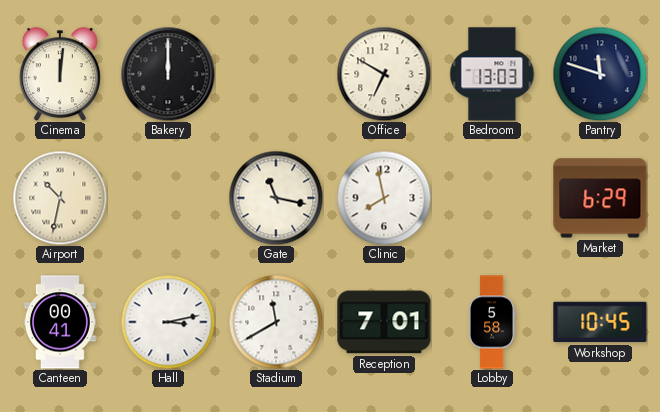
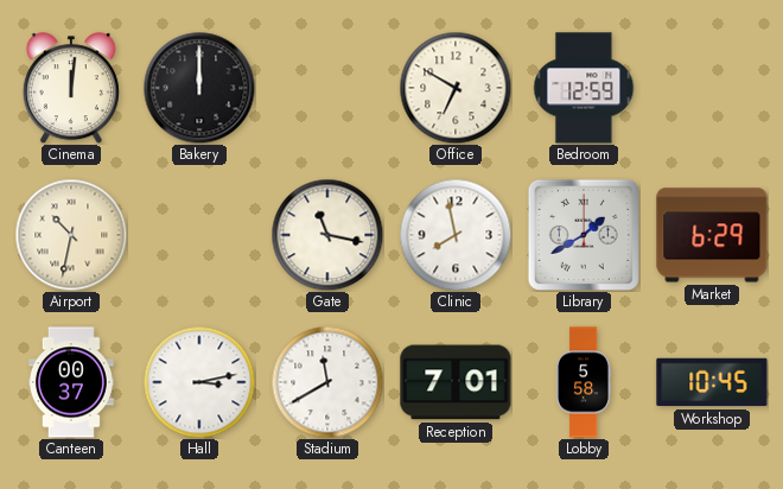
Bedroom: 13:03 -> 12:59
Pantry: 11:48 -> none
Library: none -> 1:40
Canteen: 00:41 -> 00:37
